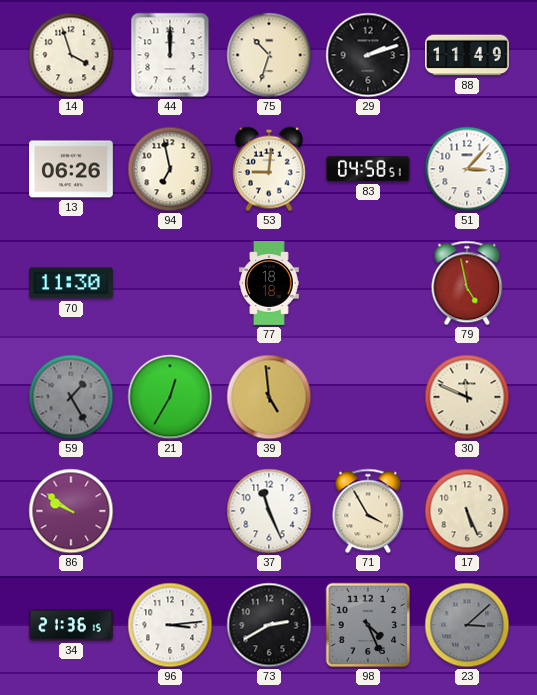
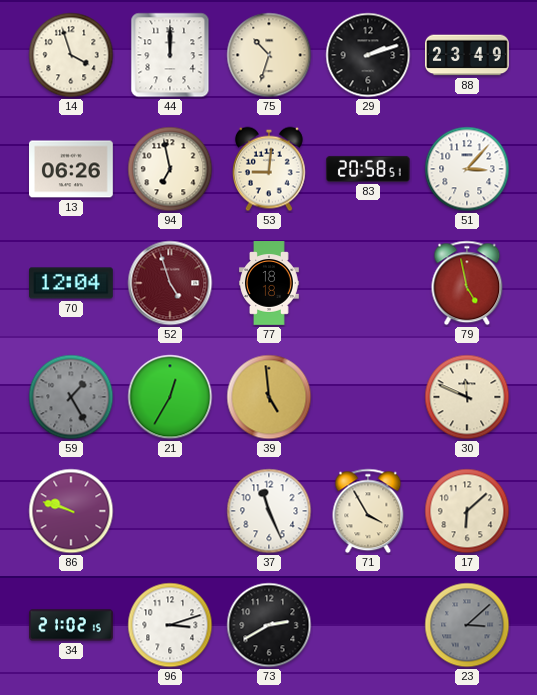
88: 11:49 -> 23:49
83: 04:58 -> 20:58
70: 11:30 -> 12:04
52: none -> 4:57
86: 9:51 -> 9:48
17: 5:26 -> 6:08
34: 21:36 -> 21:02
96: 3:14 -> 3:12
98: 4:26 -> none
